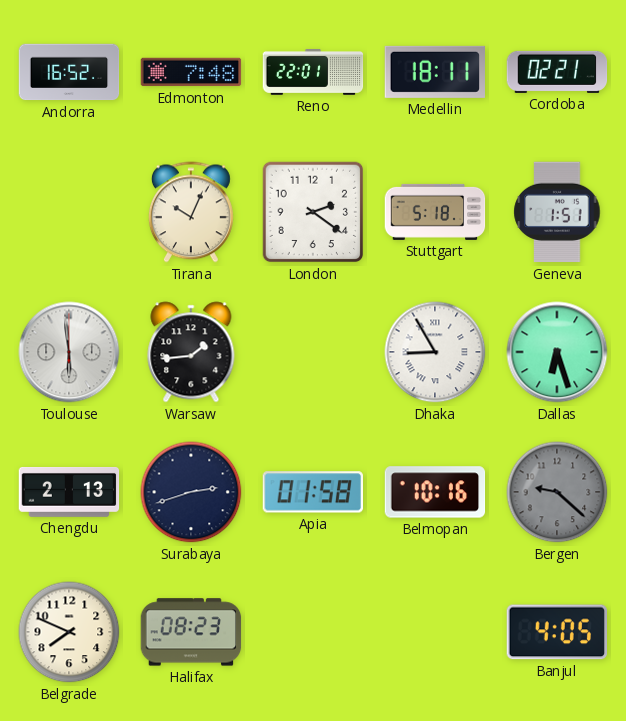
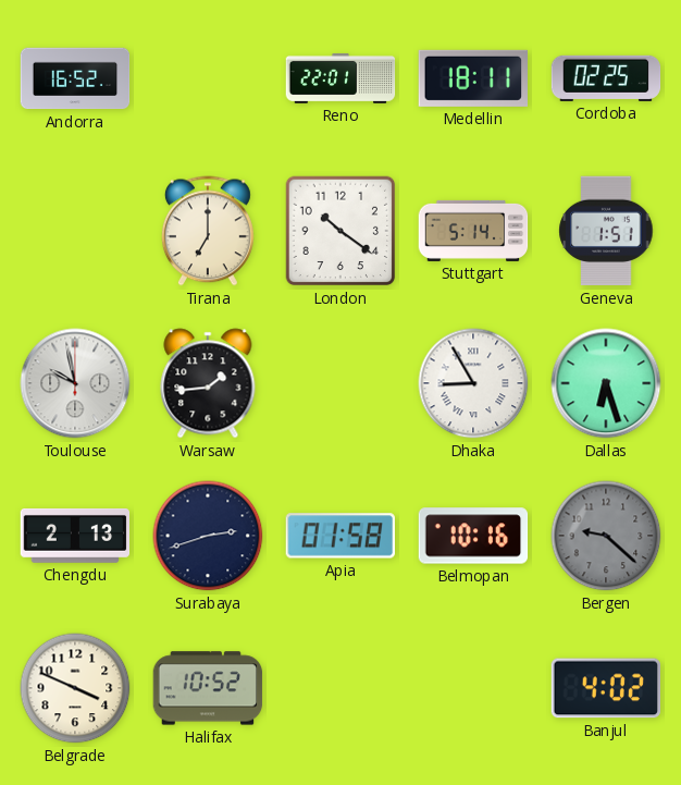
Edmonton: 7:48 -> none
Cordoba: 02:21 -> 02:25
Tirana: 10:04 -> 7:00
London: 2:21 -> 10:21
Stuttgart: 5:18 -> 5:14
Toulouse: 5:59 -> 9:58
Belgrade: 7:49 -> 3:49
Halifax: 08:23 -> 10:52
Banjul: 4:05 -> 4:02
